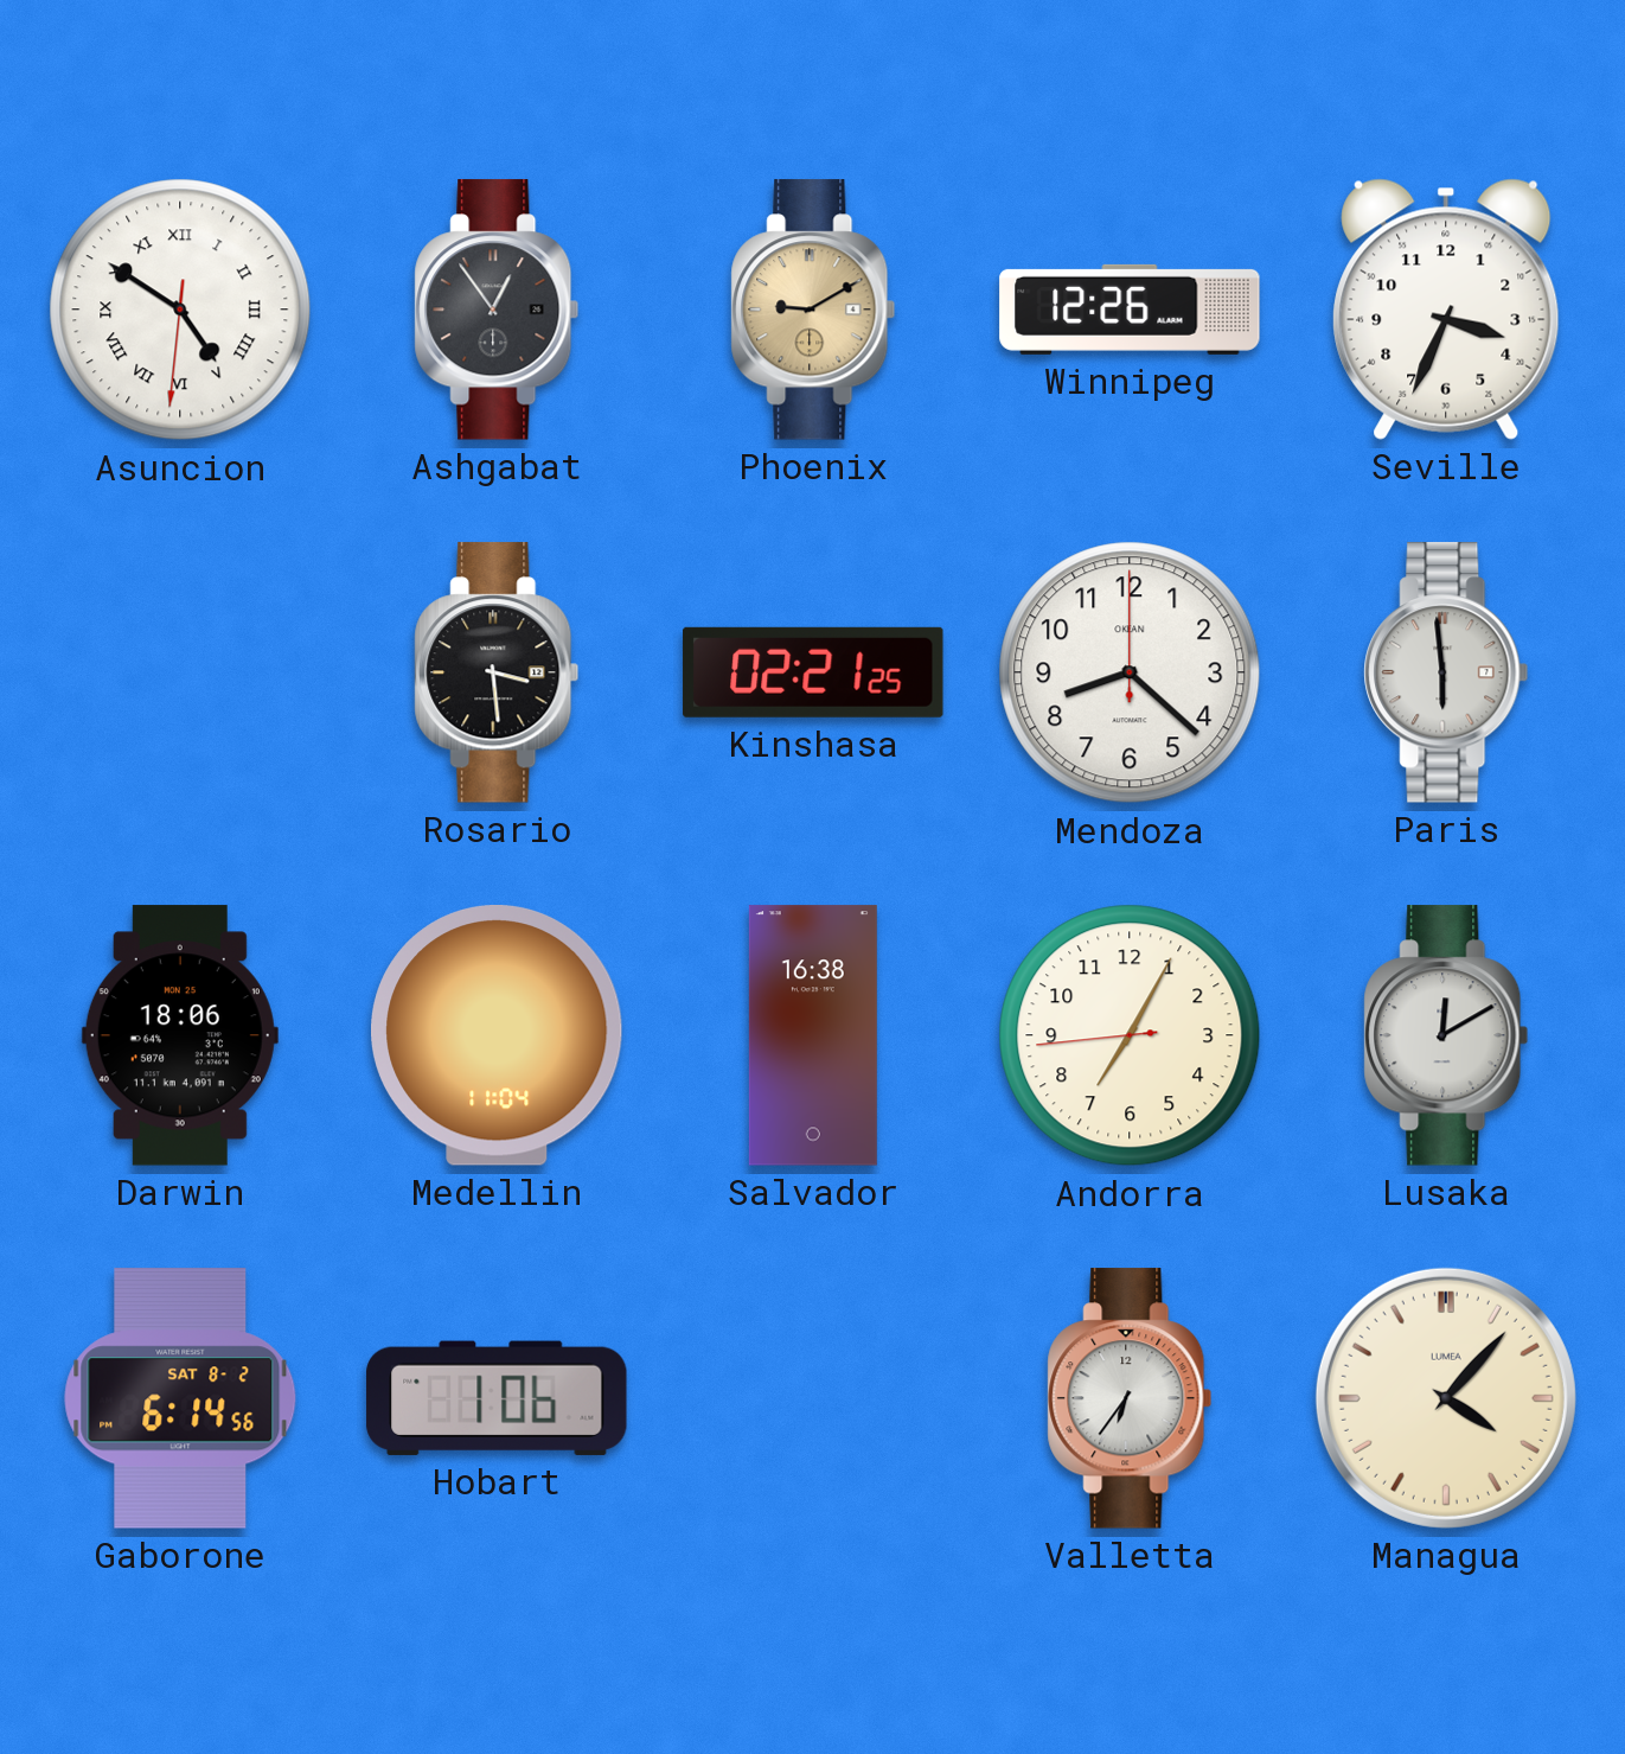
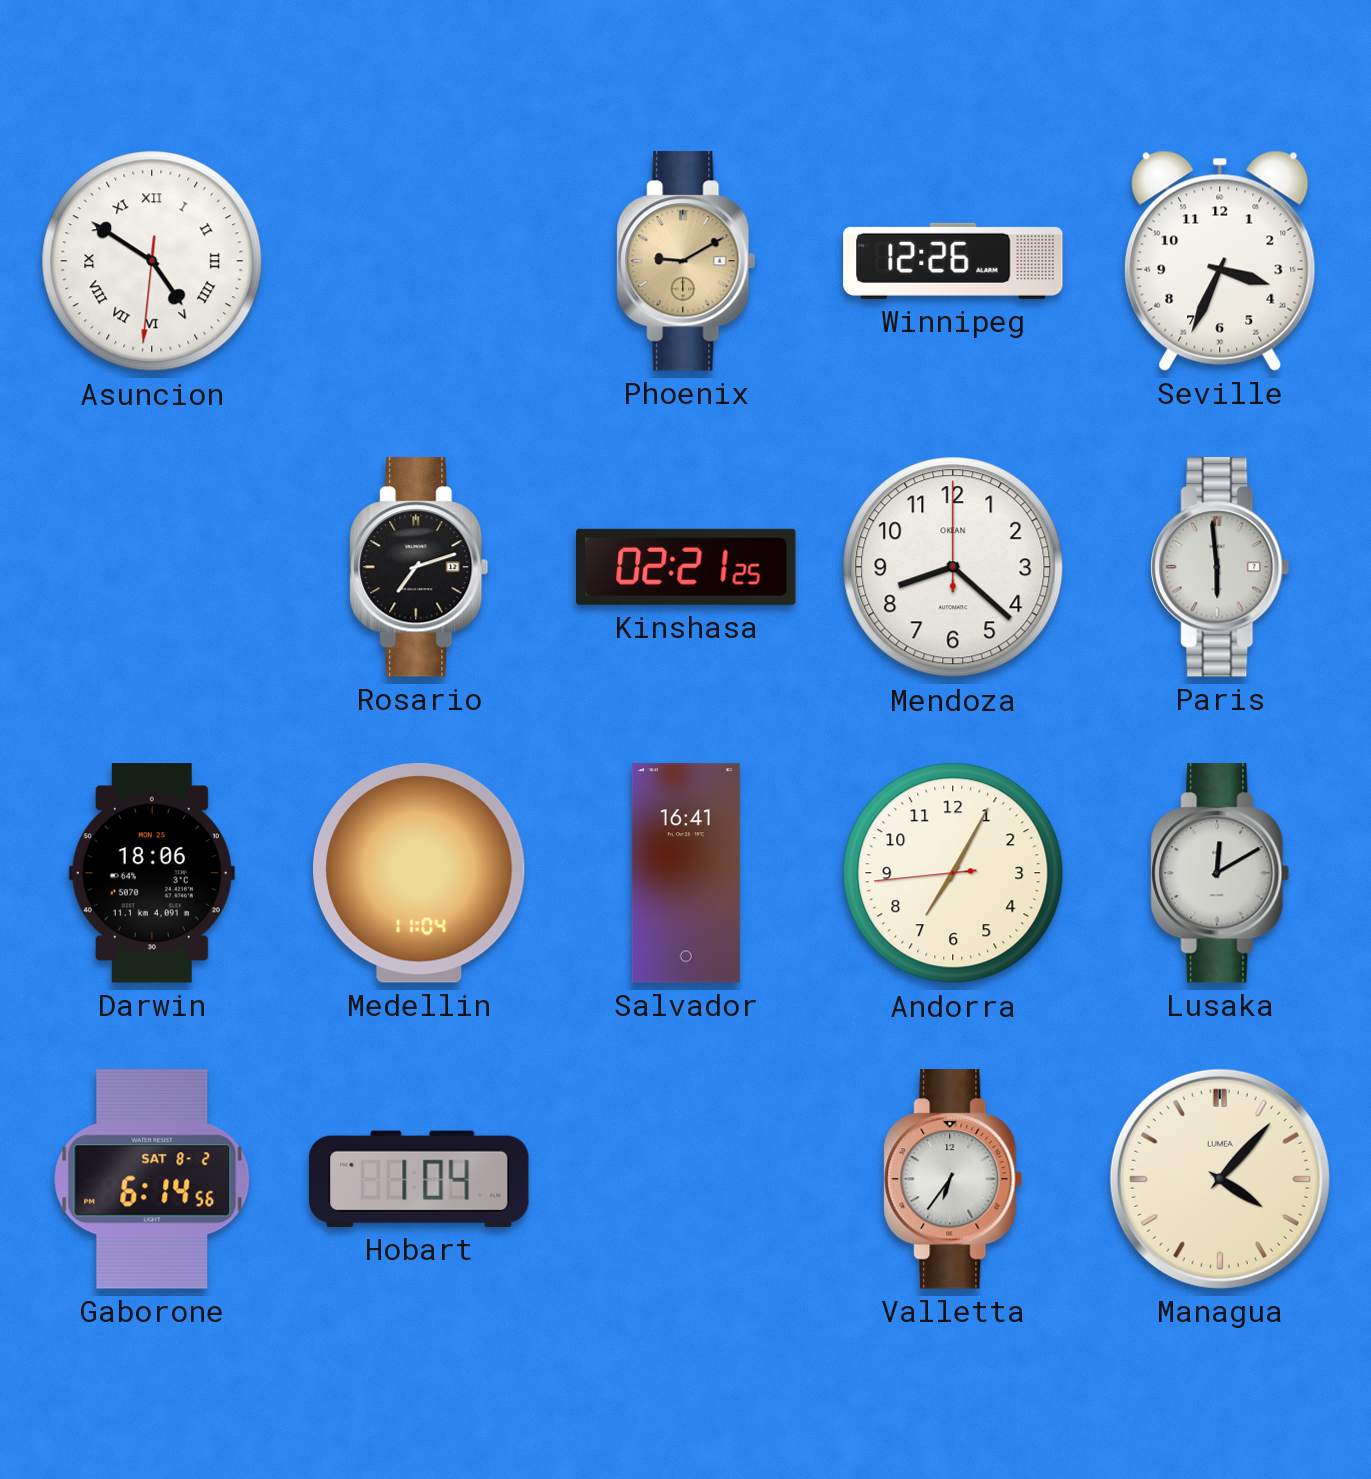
Ashgabat: 12:54 -> none
Rosario: 3:29 -> 7:12
Salvador: 16:38 -> 16:41
Hobart: 1:06 -> 1:04
